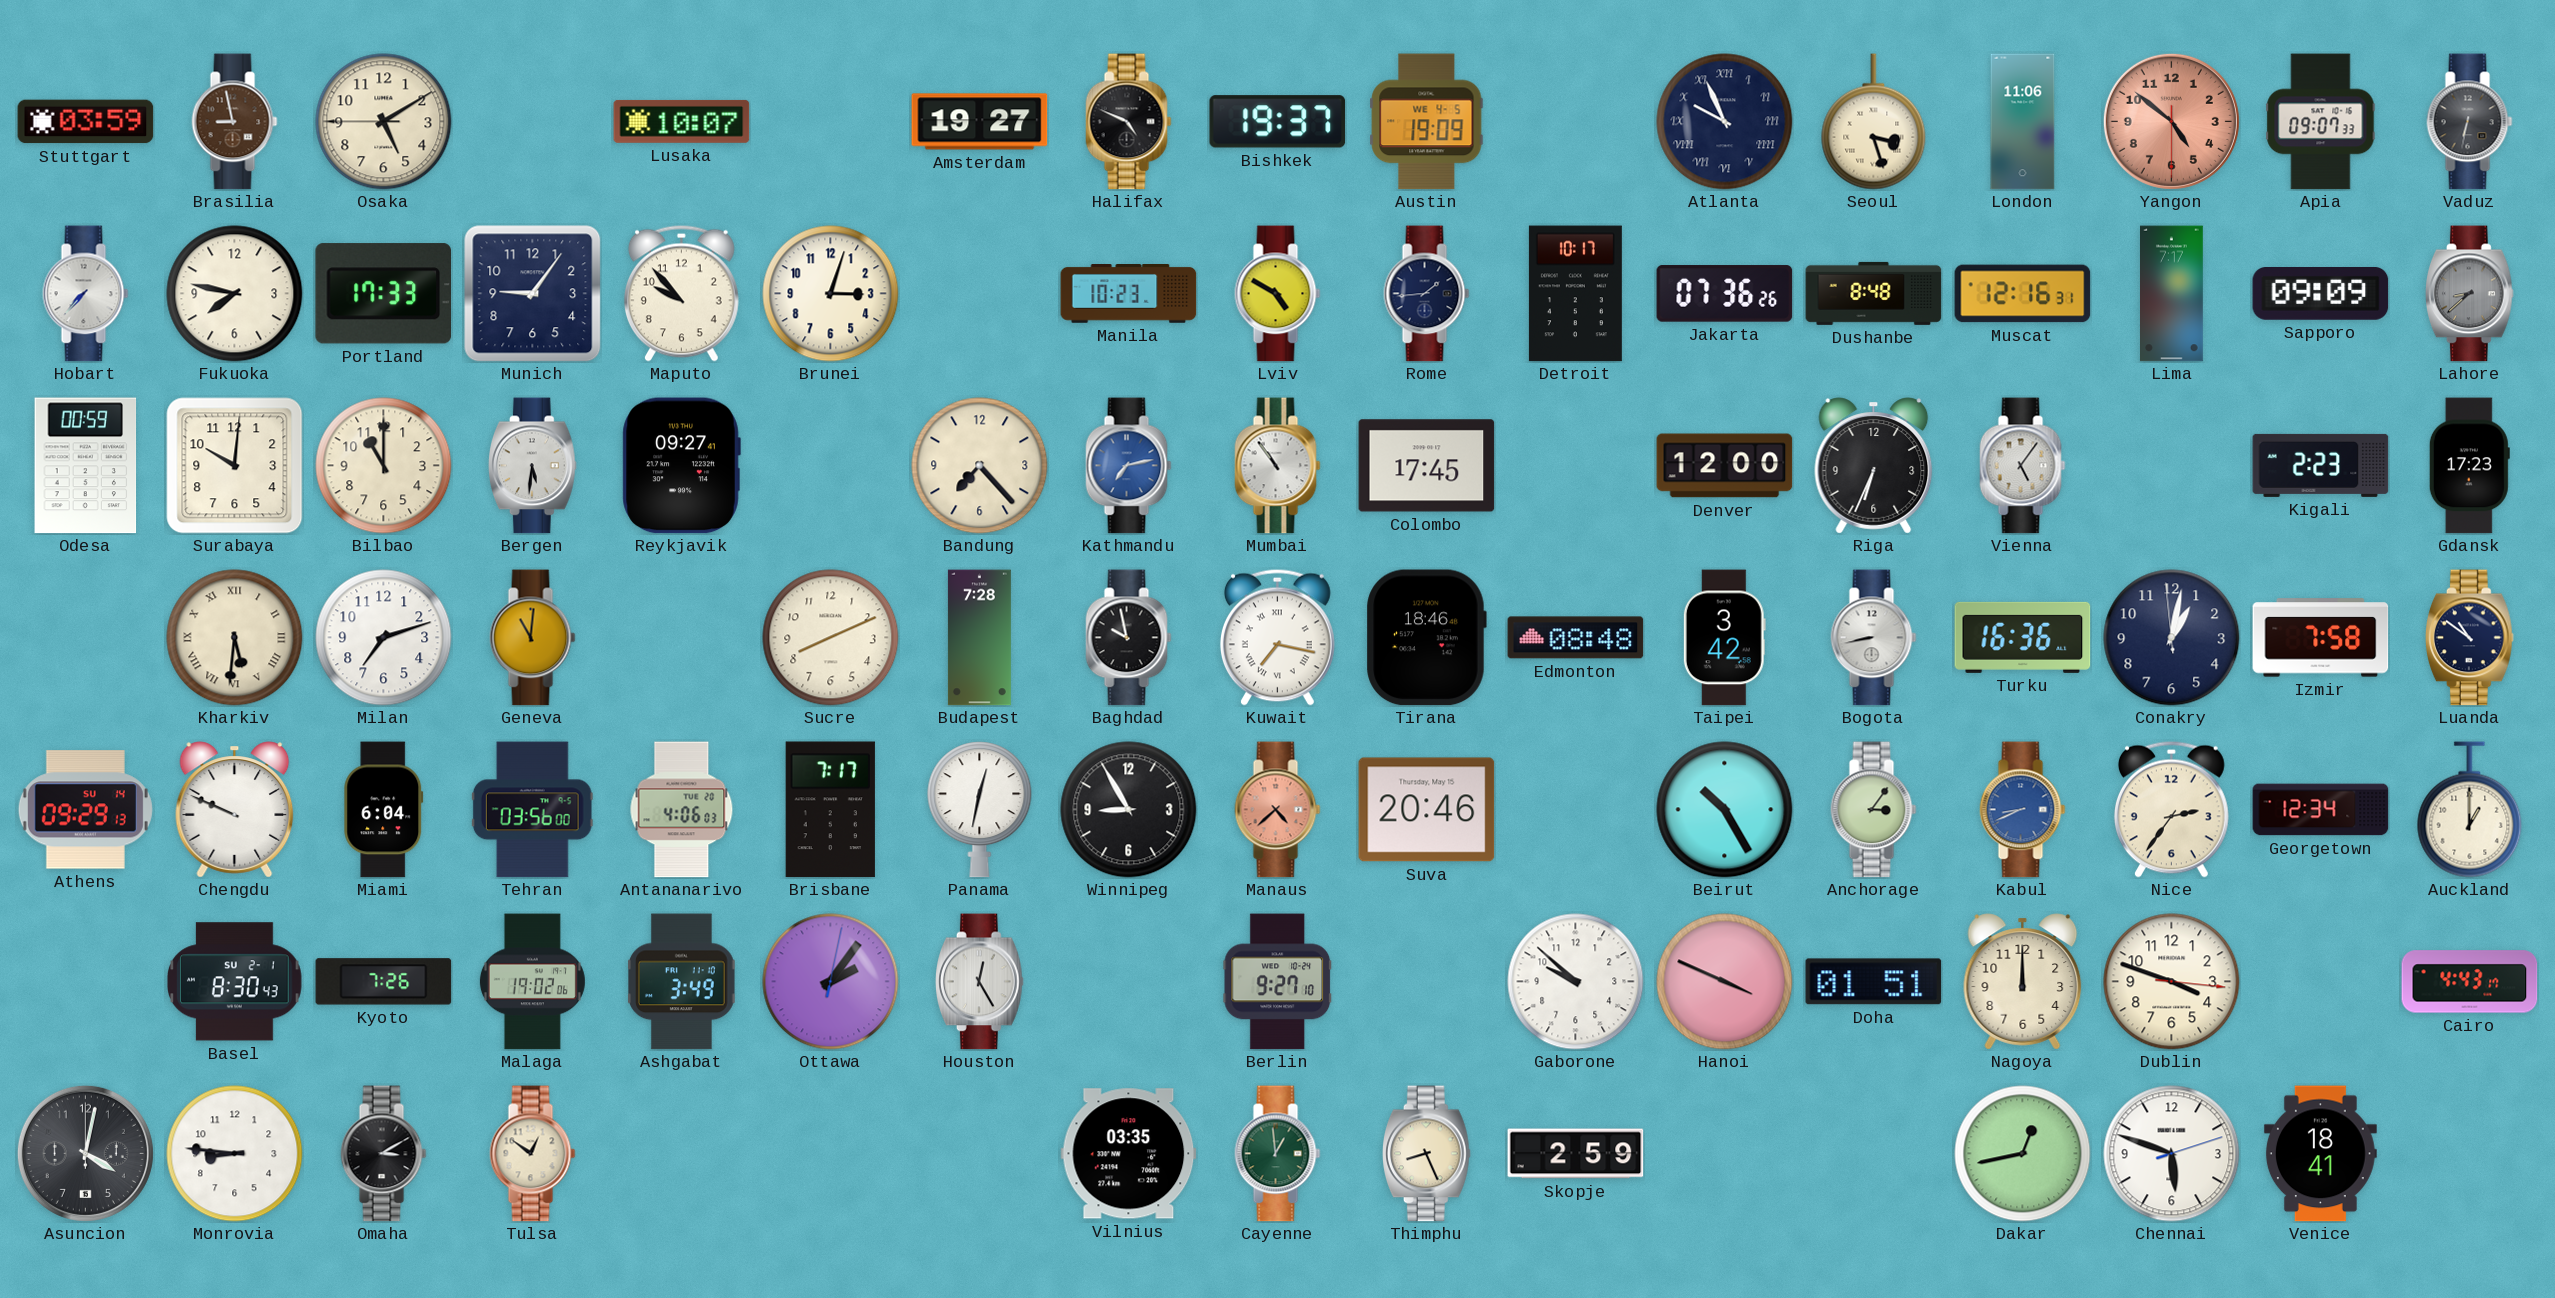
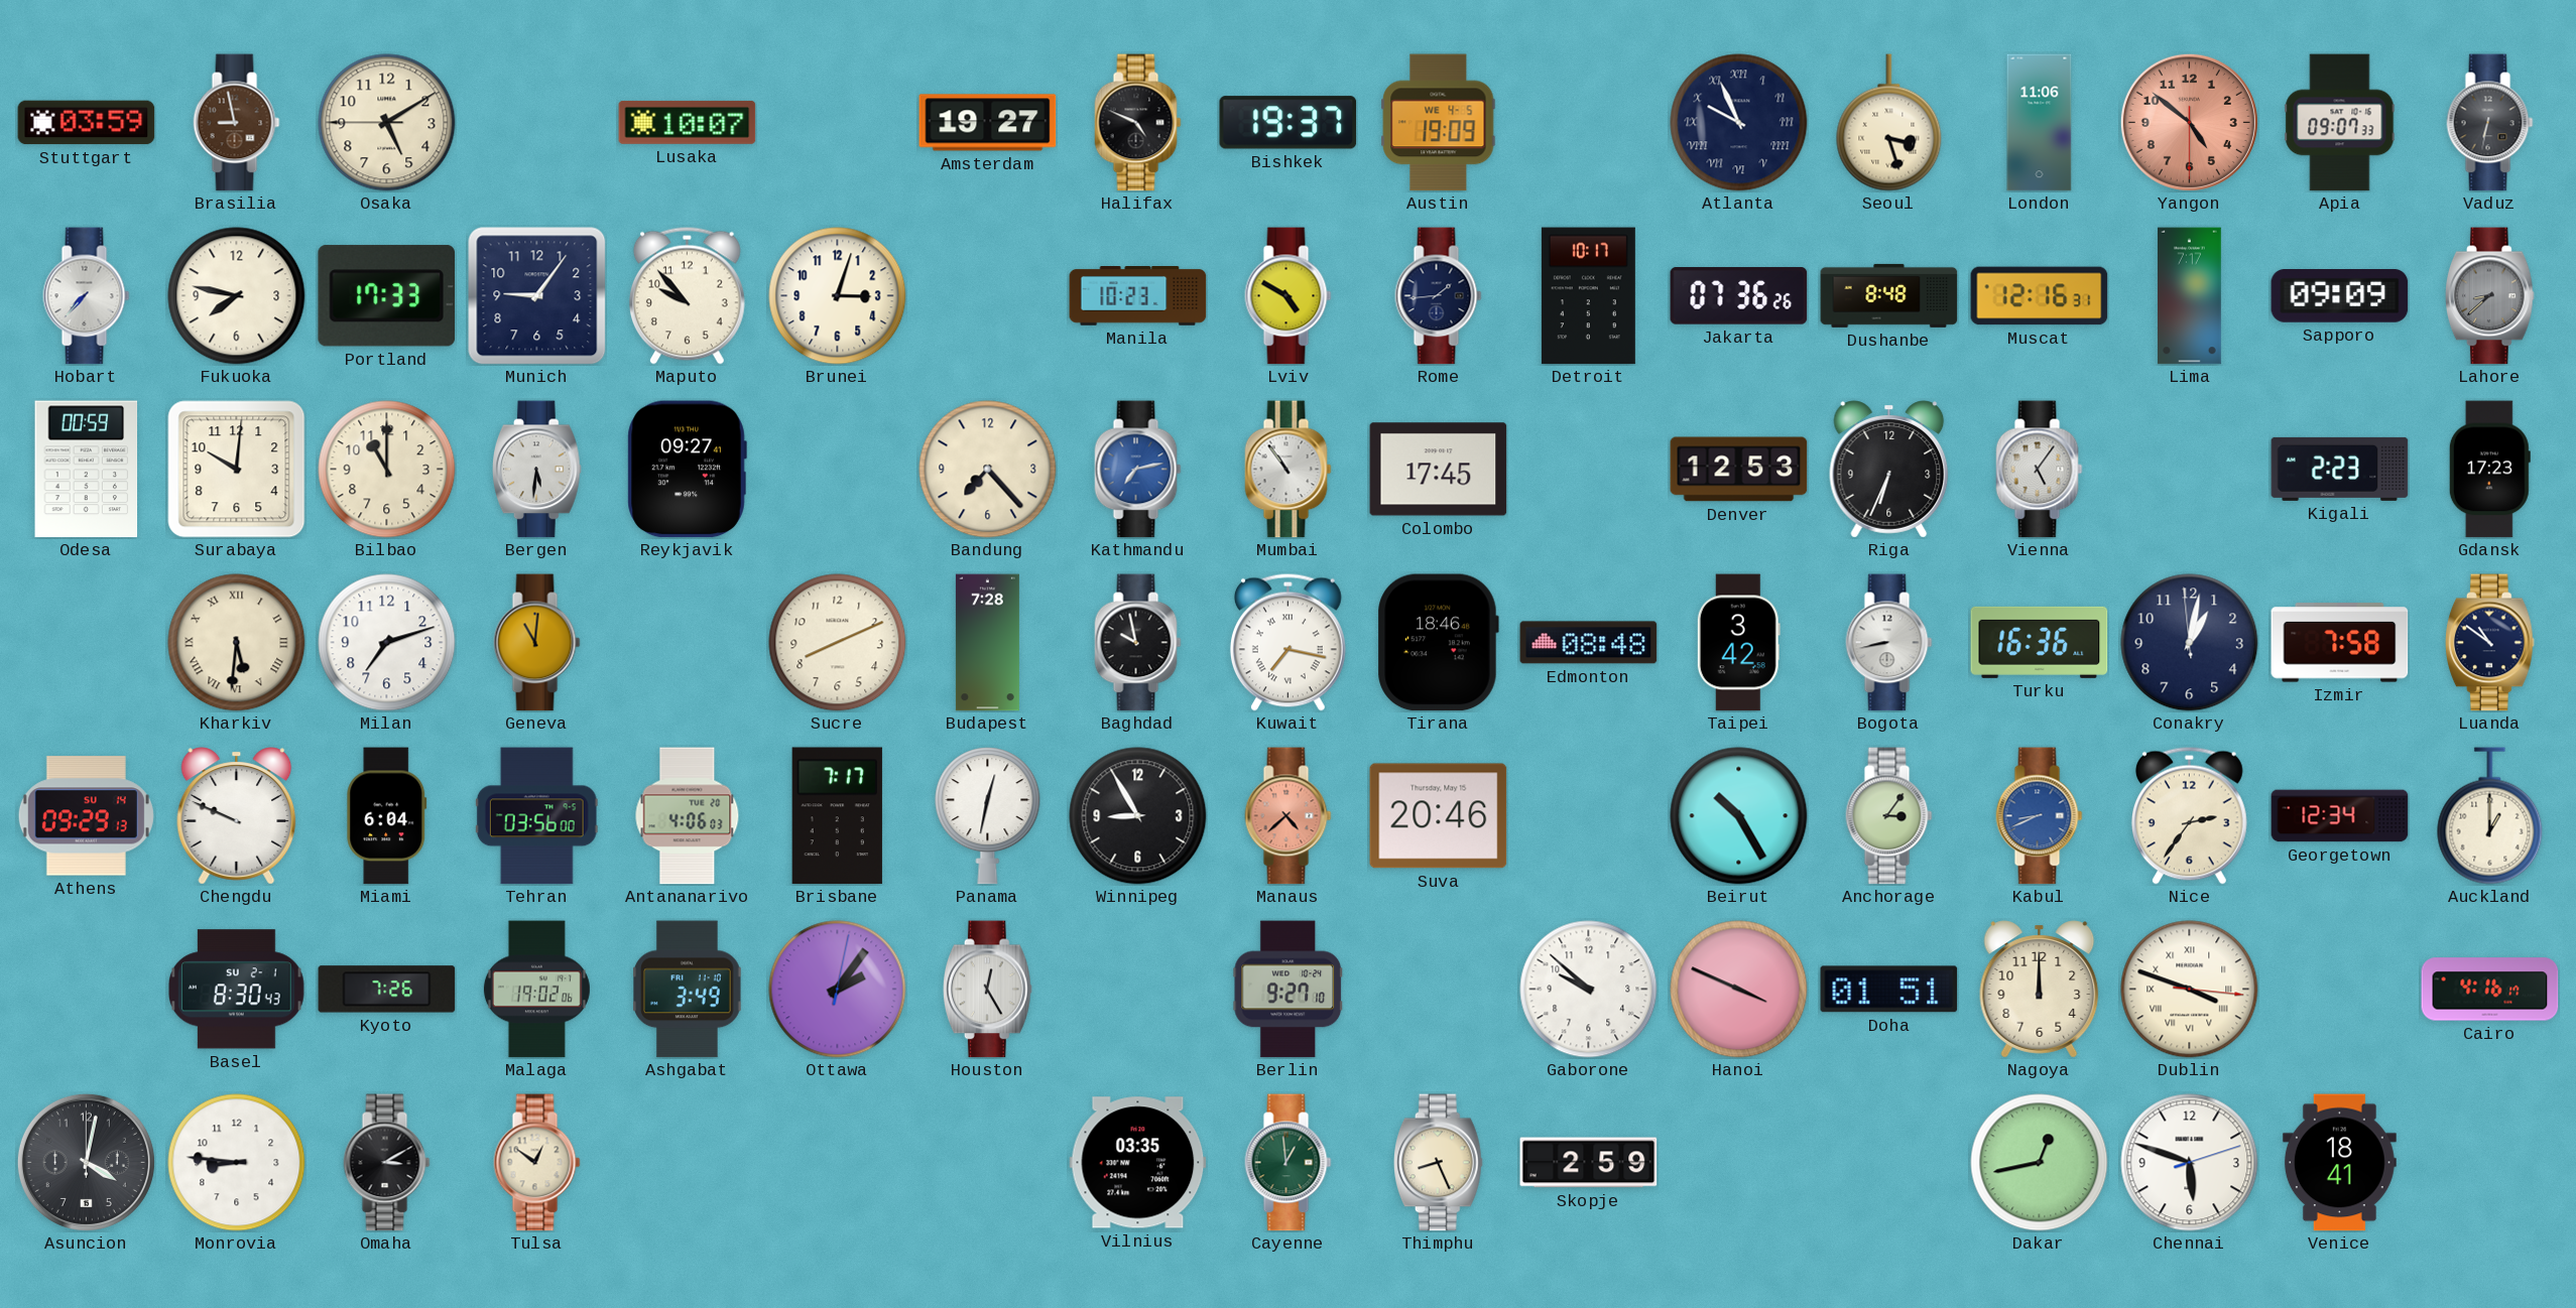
Denver: 12:00 -> 12:53
Dublin numerals: Arabic -> Roman
Cairo: 4:43 -> 4:16
